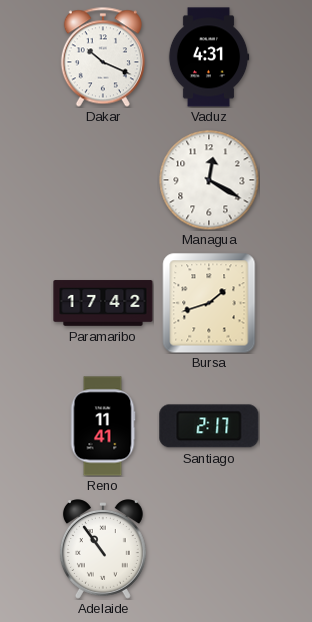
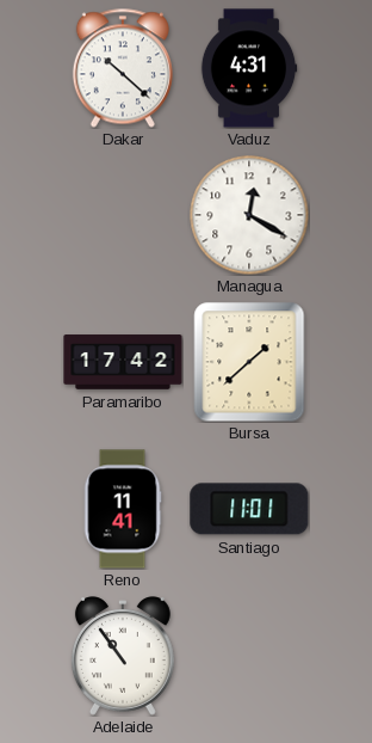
Dakar: 10:19 -> 10:22
Bursa: 1:42 -> 1:38
Santiago: 2:17 -> 11:01
